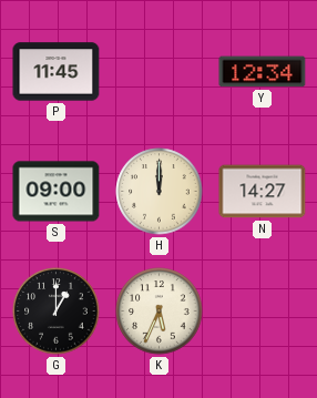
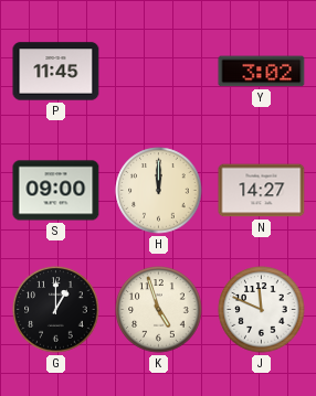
Y: 12:34 -> 3:02
K: 5:34 -> 4:57
J: none -> 11:49
